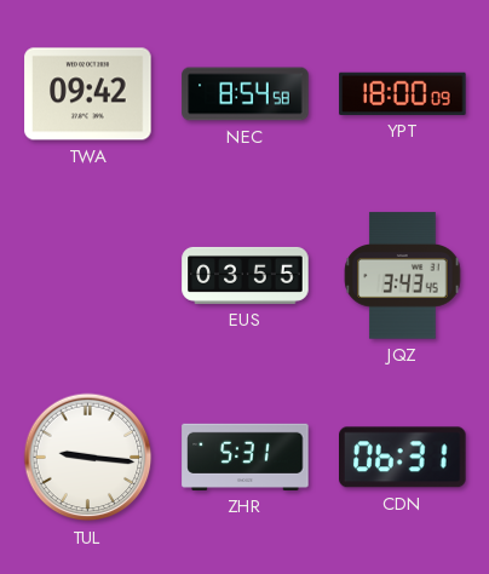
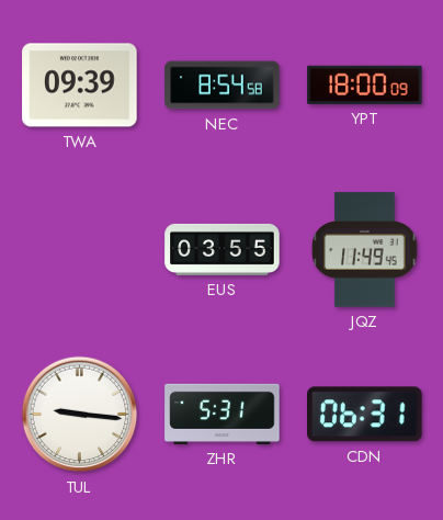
TWA: 09:42 -> 09:39
JQZ: 3:43 -> 11:49
